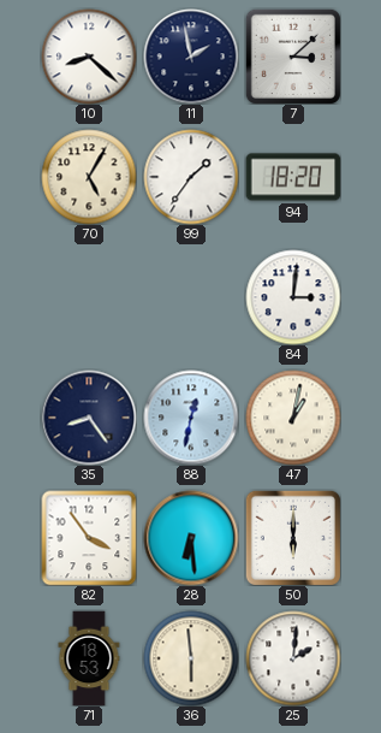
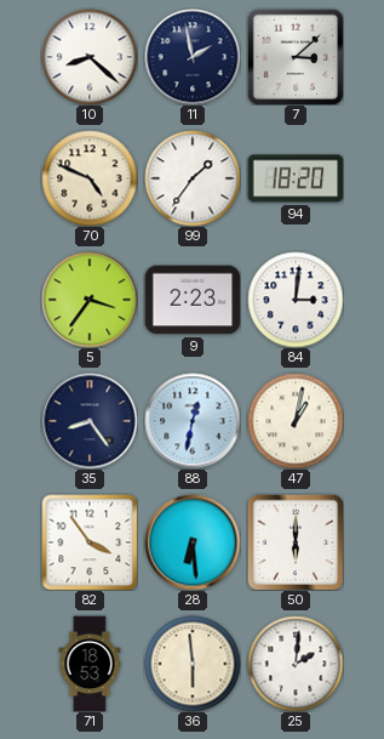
70: 5:05 -> 4:49
5: none -> 3:36
9: none -> 2:23
